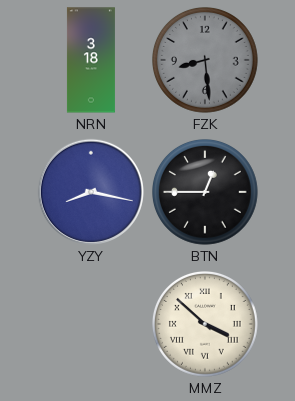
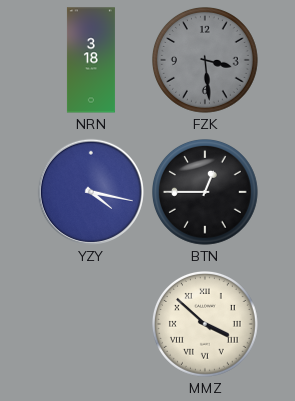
FZK: 8:29 -> 3:29
YZY: 8:17 -> 4:17
